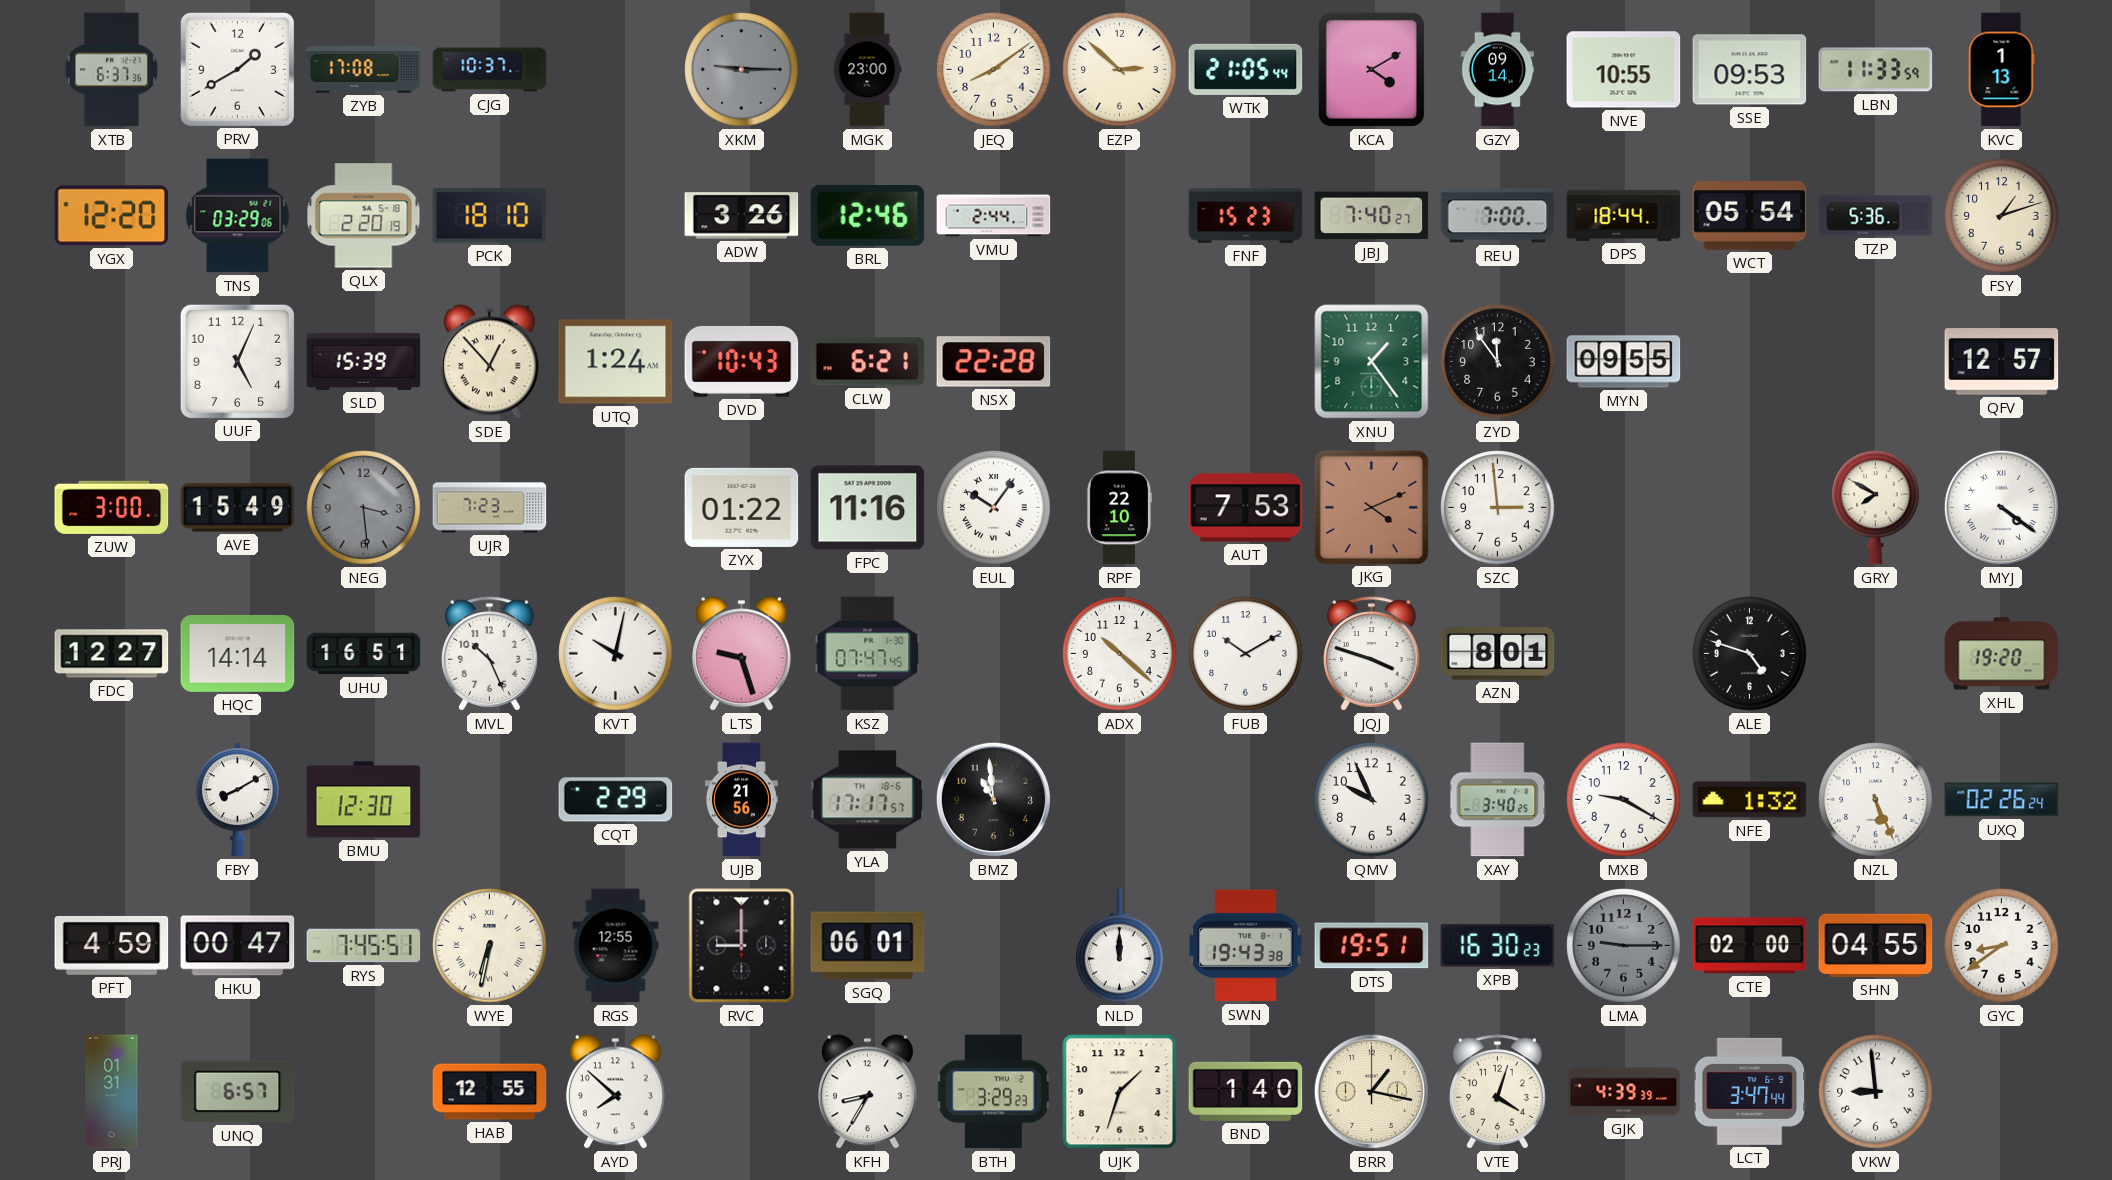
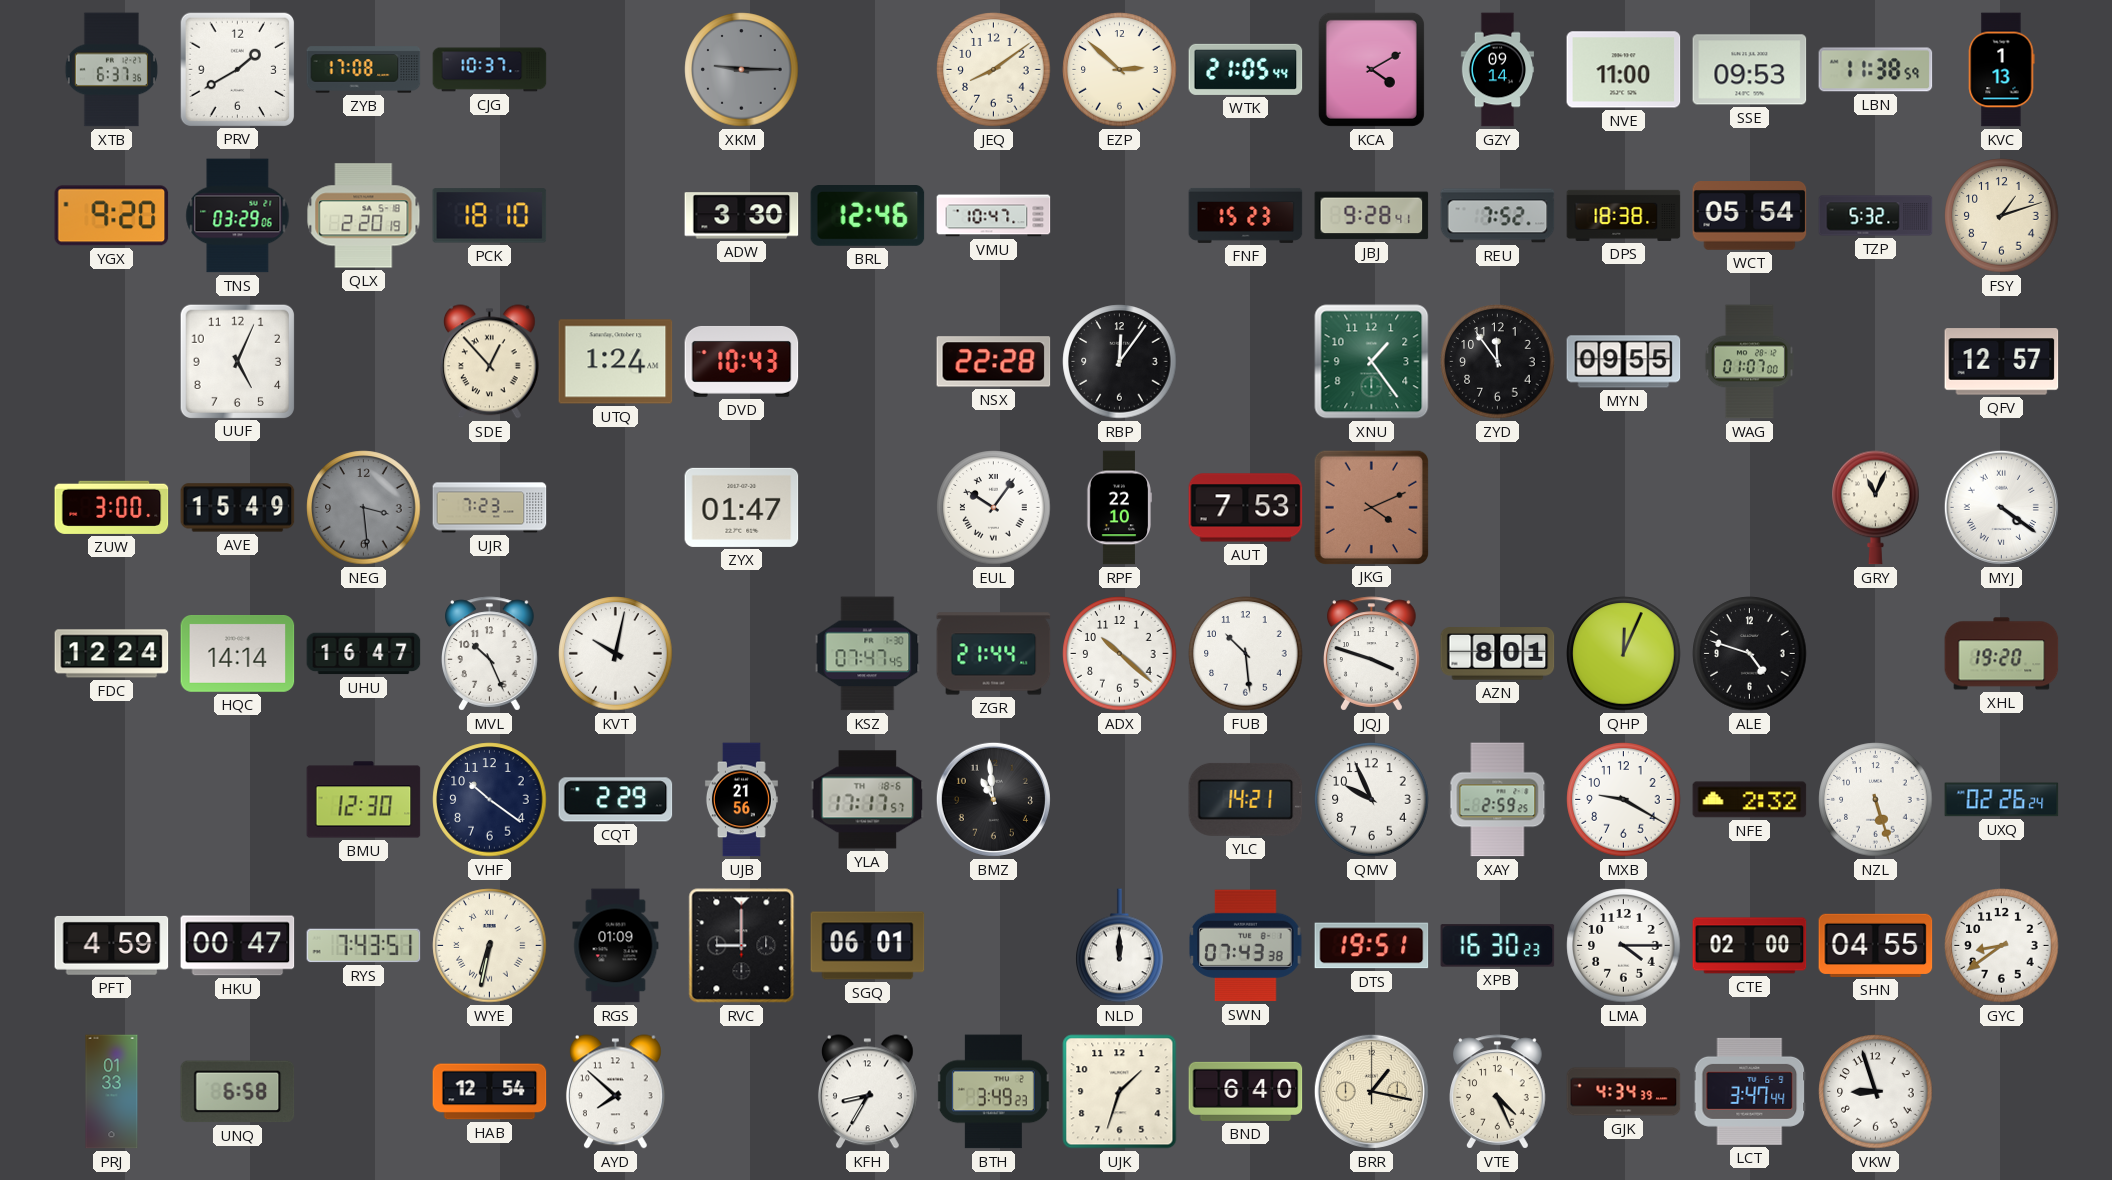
MGK: 23:00 -> none
NVE: 10:55 -> 11:00
LBN: 11:33 -> 11:38
YGX: 12:20 -> 9:20
ADW: 3:26 -> 3:30
VMU: 2:44 -> 10:47
JBJ: 7:40 -> 9:28
REU: 7:00 -> 7:52
DPS: 18:44 -> 18:38
TZP: 5:36 -> 5:32
SLD: 15:39 -> none
CLW: 6:21 -> none
RBP: none -> 12:06
WAG: none -> 01:07
ZYX: 01:22 -> 01:47
FPC: 11:16 -> none
SZC: 2:59 -> none
GRY: 7:50 -> 11:04
FDC: 12:27 -> 12:24
UHU: 16:51 -> 16:47
LTS: 9:27 -> none
ZGR: none -> 21:44
FUB: 10:10 -> 10:29
QHP: none -> 12:04
FBY: 8:10 -> none
VHF: none -> 10:21
YLC: none -> 14:21
XAY: 3:40 -> 2:59
NFE: 1:32 -> 2:32
NZL: 5:26 -> 5:27
RYS: 7:45 -> 7:43
RGS: 12:55 -> 01:09
SWN: 19:43 -> 07:43
LMA: 9:15 -> 4:15
LMA dial: grey -> white
PRJ: 01:31 -> 01:33
UNQ: 6:57 -> 6:58
HAB: 12:55 -> 12:54
BTH: 3:29 -> 3:49
BND: 1:40 -> 6:40
VTE: 4:03 -> 4:26
GJK: 4:39 -> 4:34
VKW: 8:59 -> 8:57
